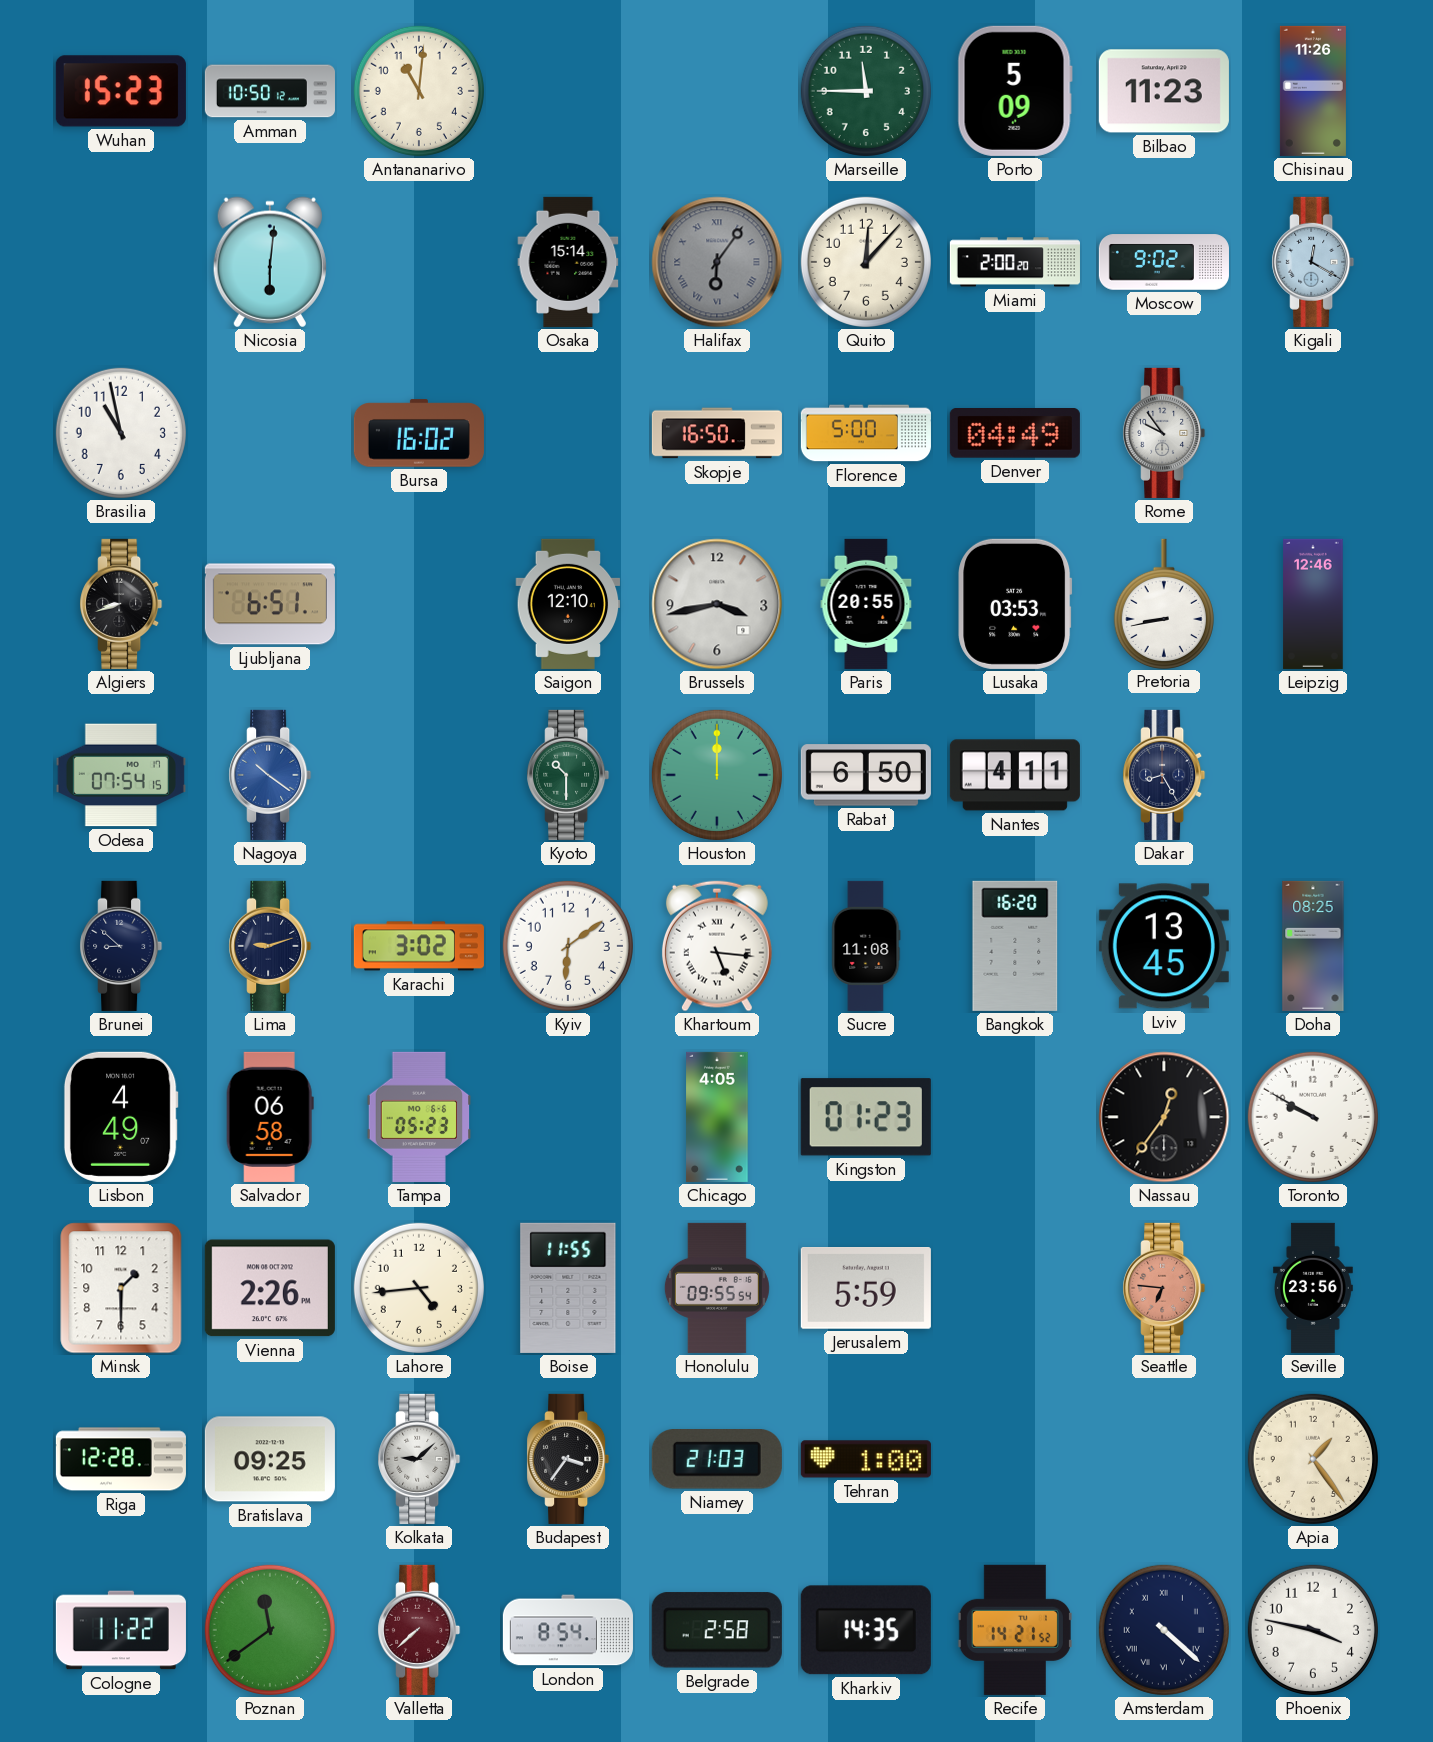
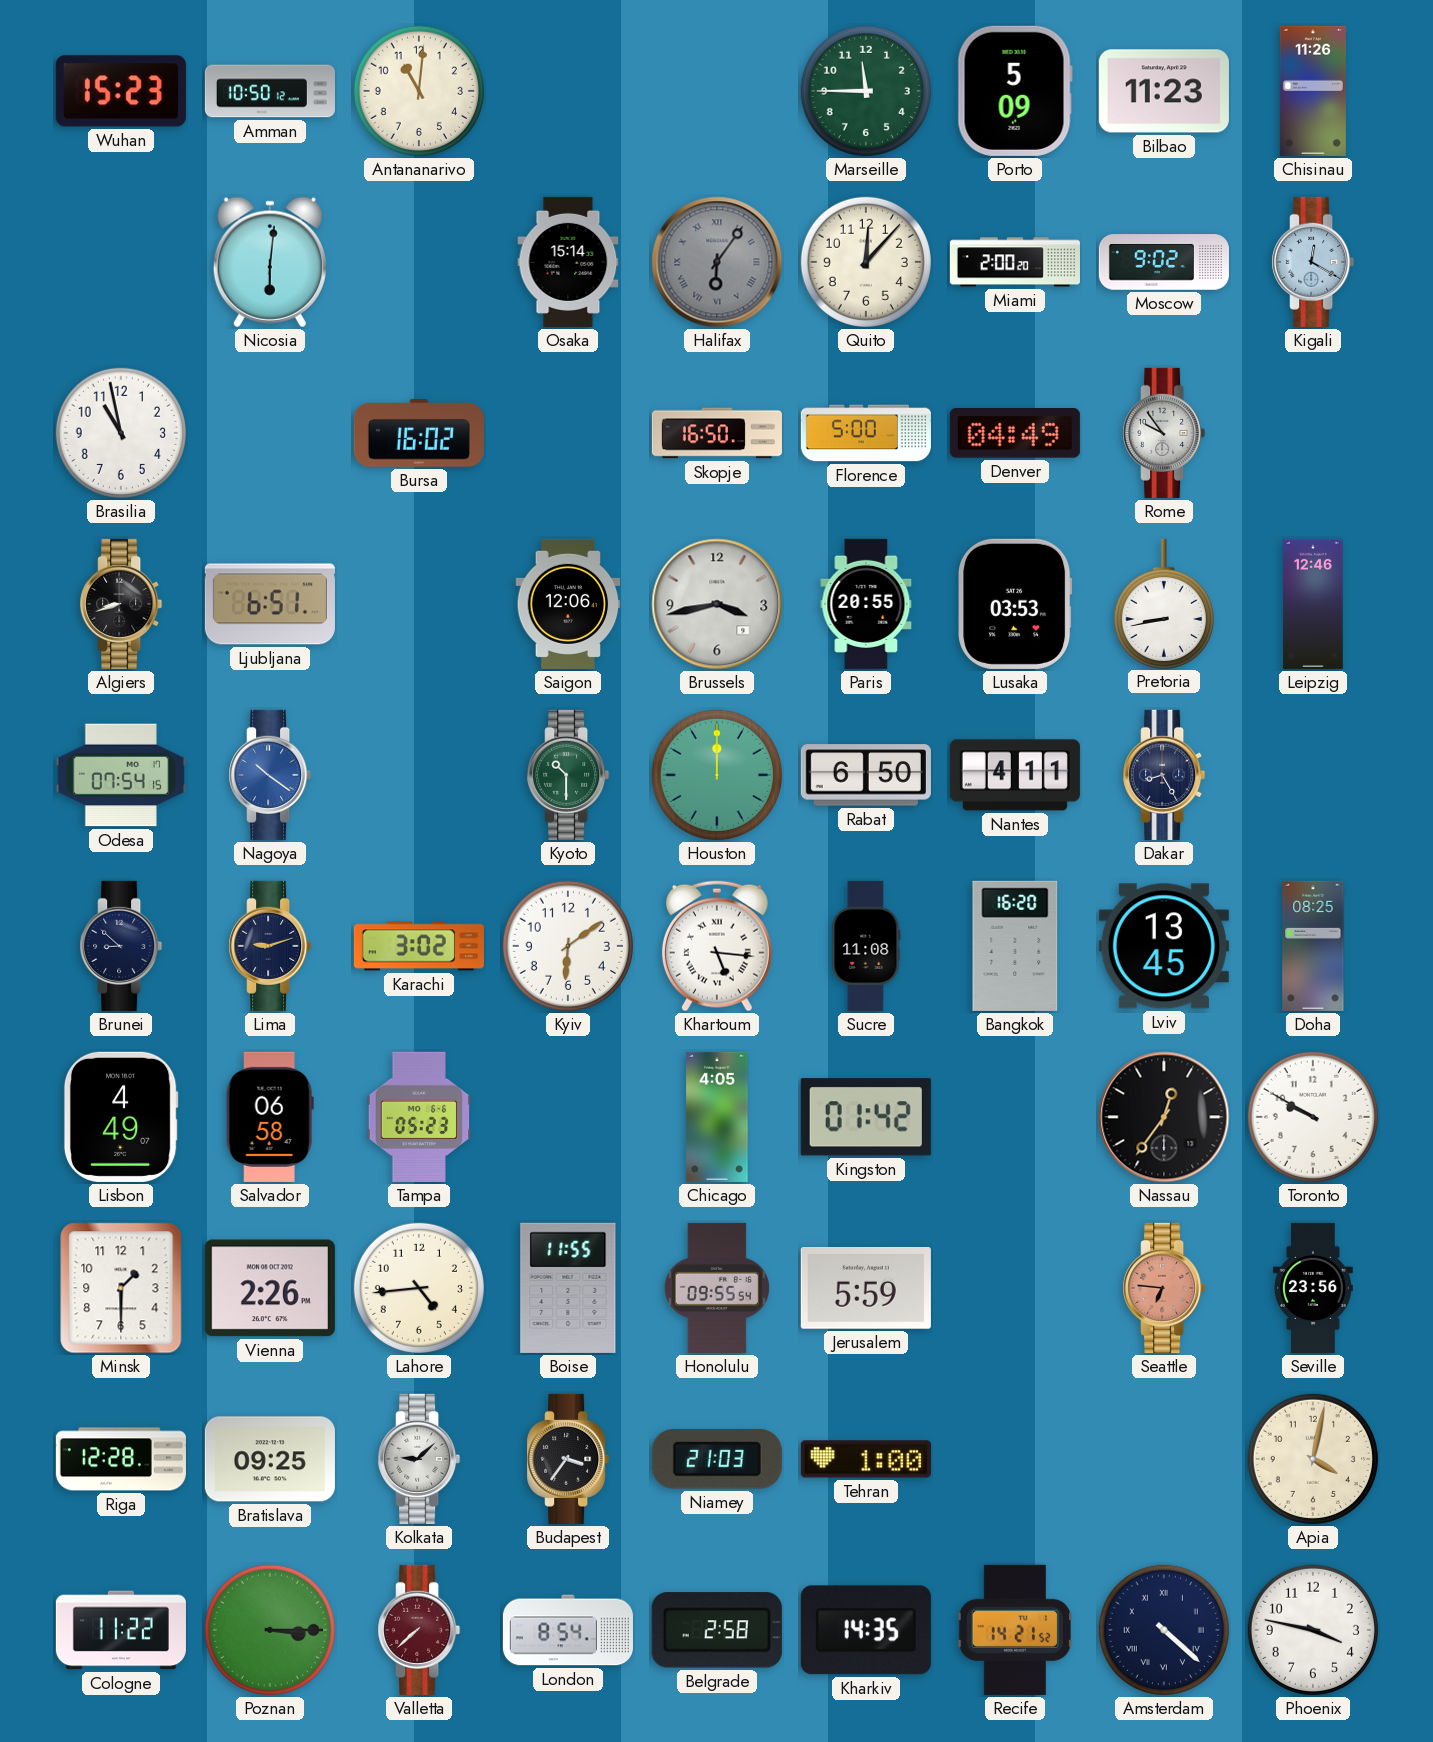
Saigon: 12:10 -> 12:06
Kingston: 01:23 -> 01:42
Apia: 1:24 -> 4:02
Poznan: 11:39 -> 3:15
